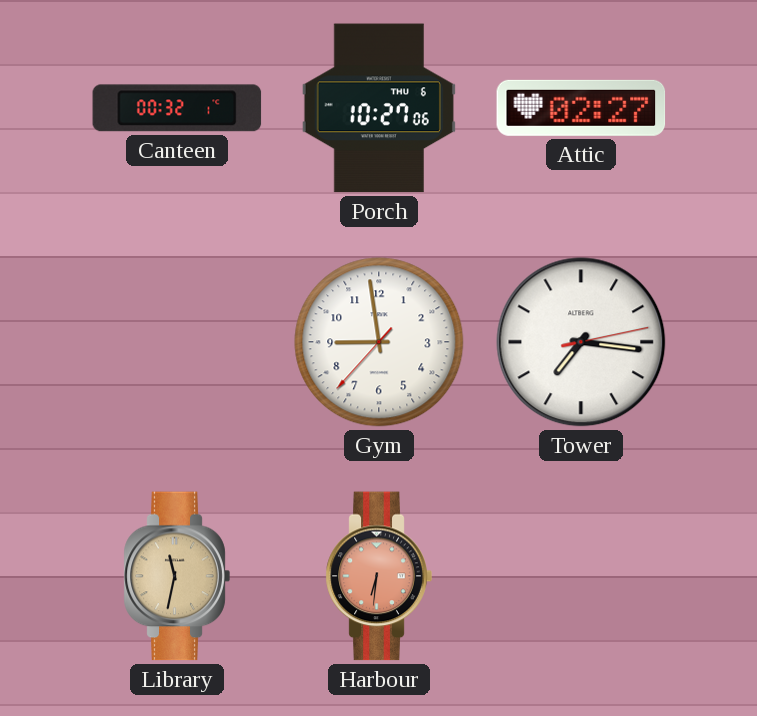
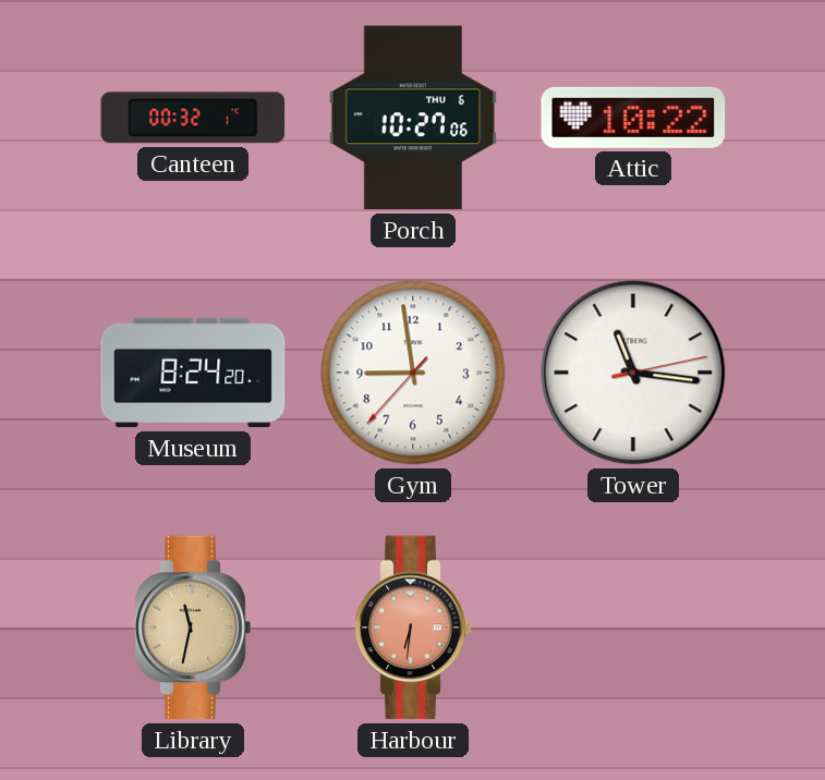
Attic: 02:27 -> 10:22
Museum: none -> 8:24
Tower: 7:16 -> 11:16
